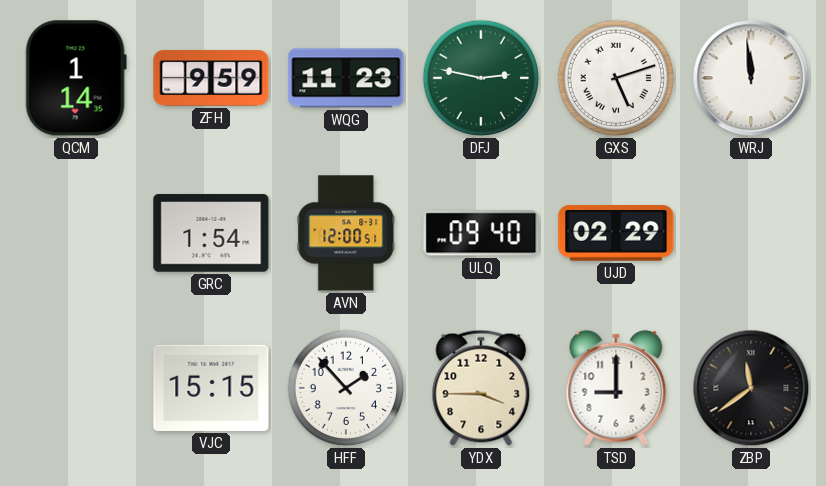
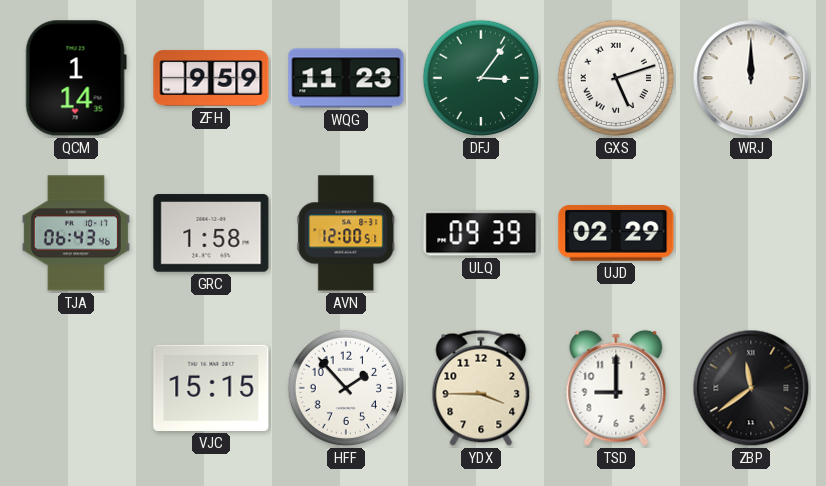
DFJ: 2:47 -> 3:06
WRJ: 11:59 -> 12:00
TJA: none -> 06:43
GRC: 1:54 -> 1:58
ULQ: 09:40 -> 09:39
